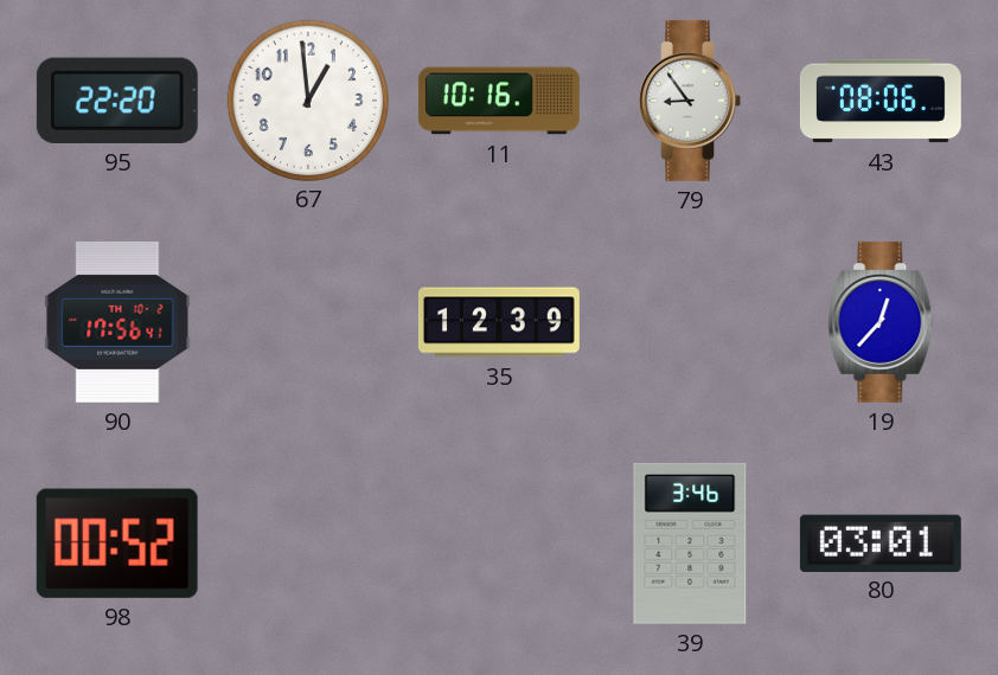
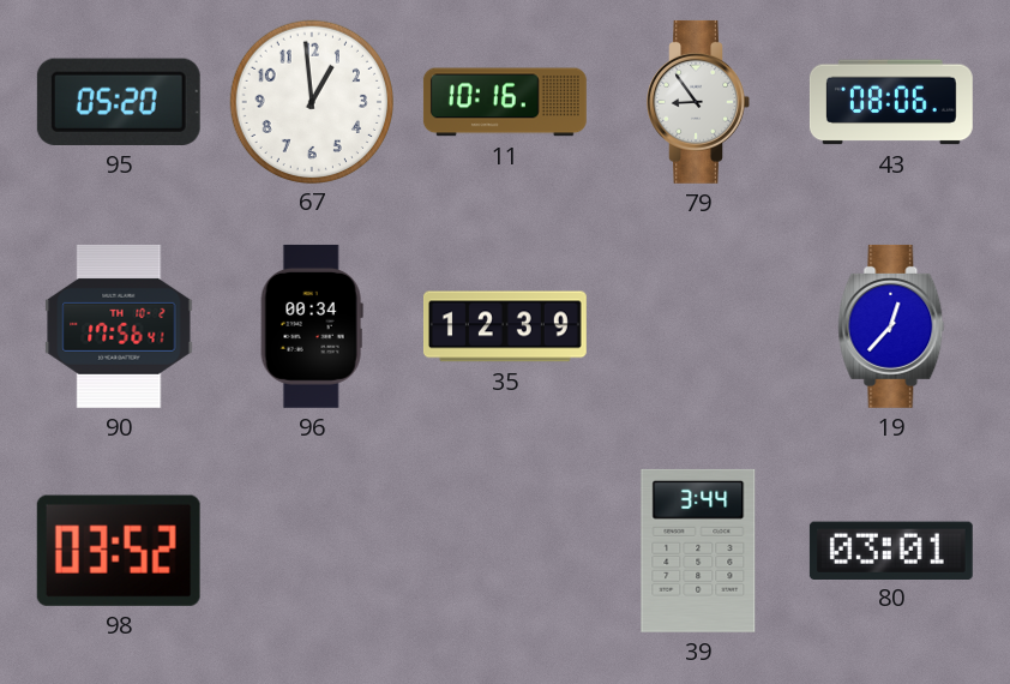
95: 22:20 -> 05:20
96: none -> 00:34
98: 00:52 -> 03:52
39: 3:46 -> 3:44
